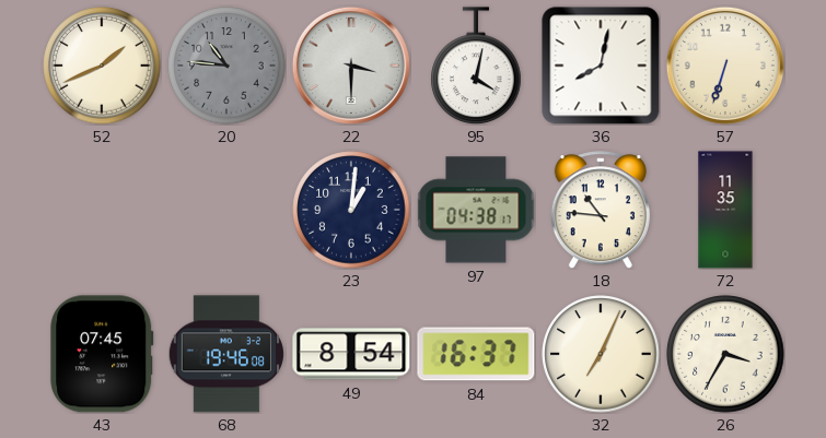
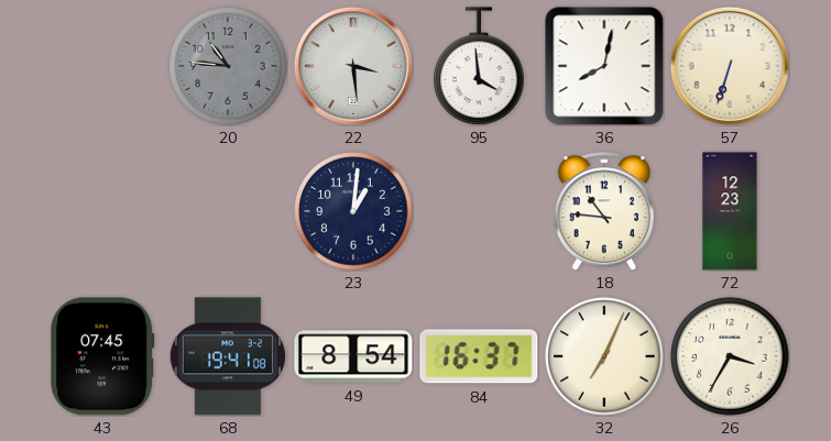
52: 1:41 -> none
22: 3:30 -> 3:29
95: 4:02 -> 3:59
97: 04:38 -> none
72: 11:35 -> 12:23
68: 19:46 -> 19:41
